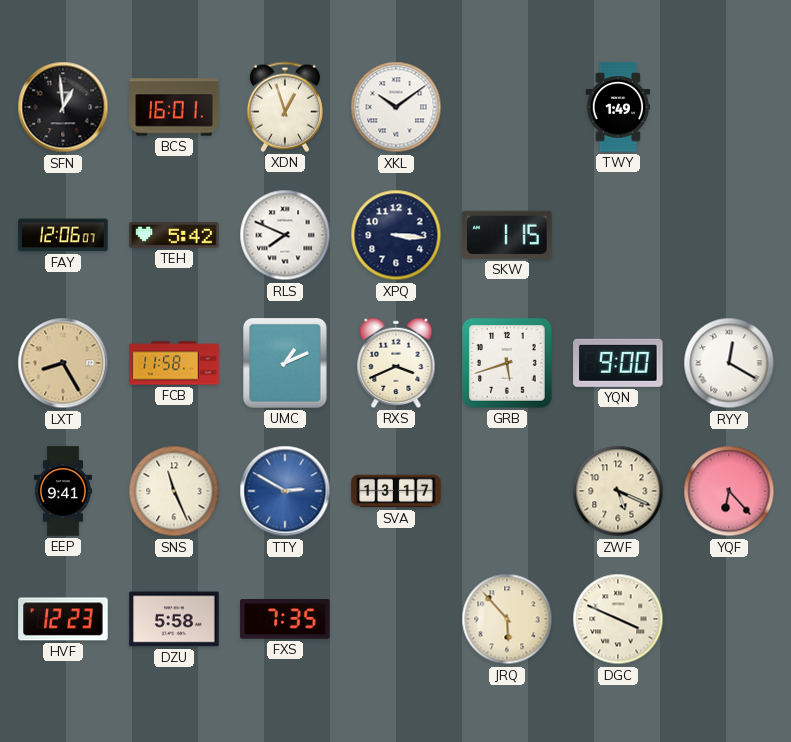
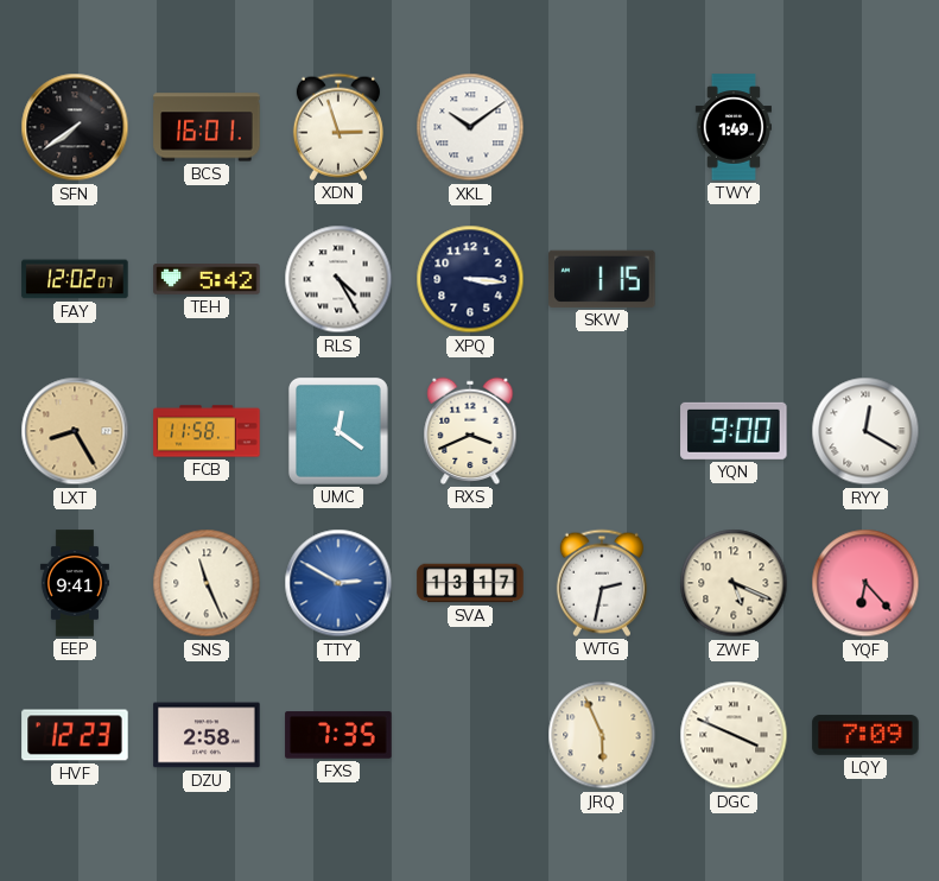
SFN: 12:59 -> 7:39
XDN: 12:57 -> 2:57
FAY: 12:06 -> 12:02
RLS: 7:49 -> 4:25
UMC: 1:11 -> 12:21
GRB: 5:42 -> none
WTG: none -> 2:32
DZU: 5:58 -> 2:58
JRQ: 5:53 -> 5:56
LQY: none -> 7:09
